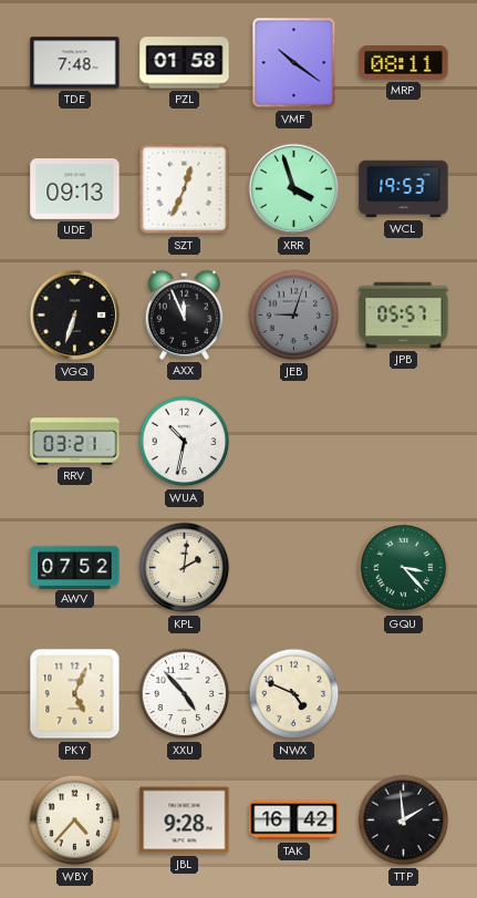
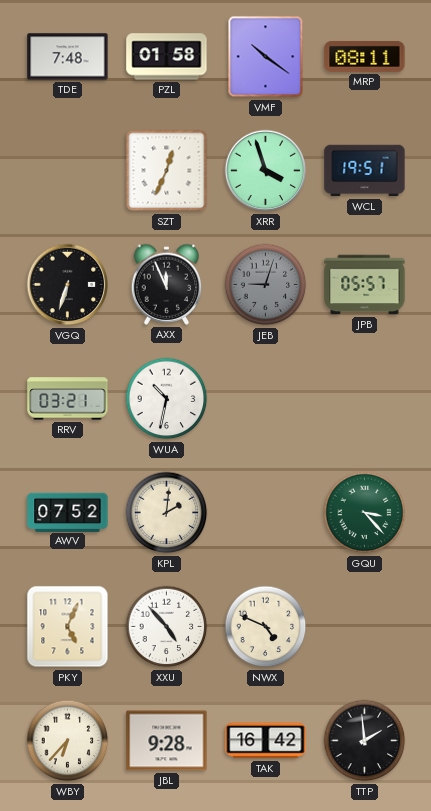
UDE: 09:13 -> none
WCL: 19:53 -> 19:51
WBY: 4:37 -> 6:37
